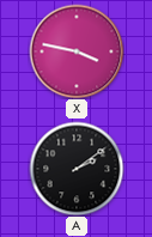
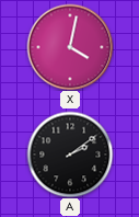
X: 3:47 -> 4:02
